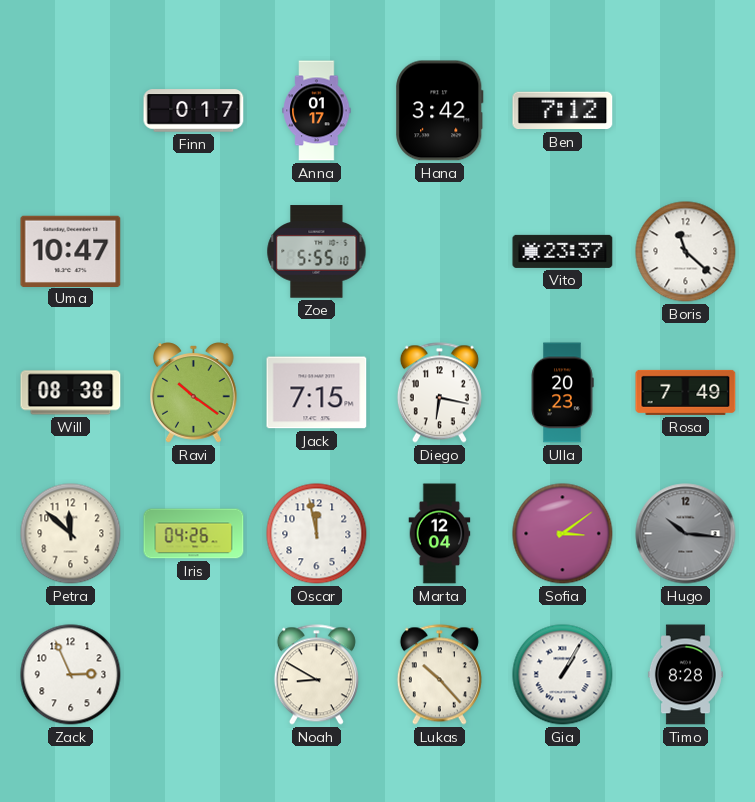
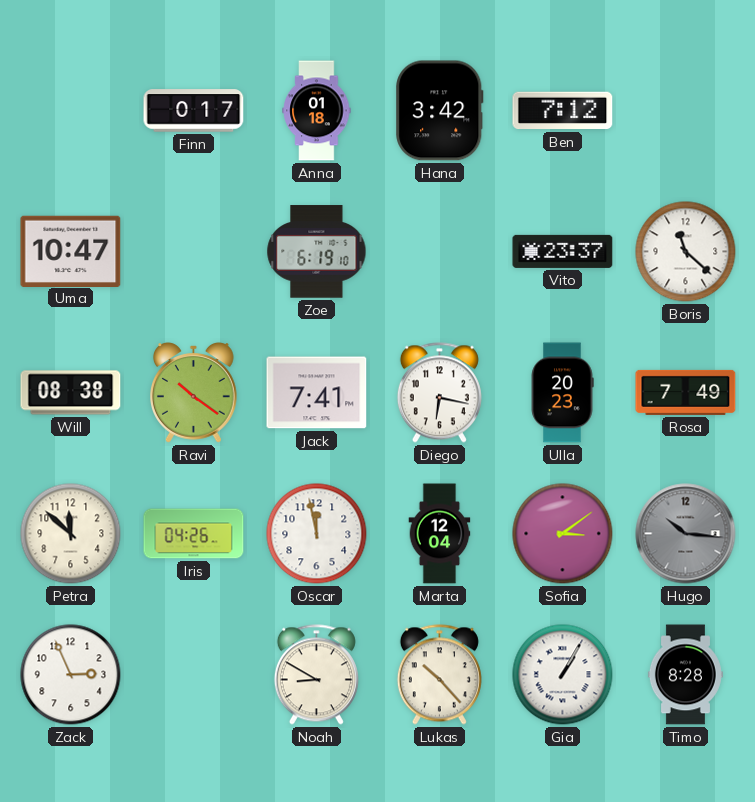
Anna: 01:17 -> 01:18
Zoe: 5:55 -> 6:19
Jack: 7:15 -> 7:41
